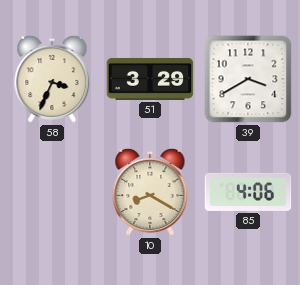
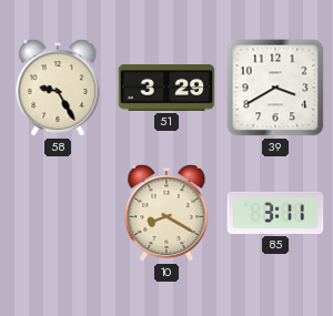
58: 3:34 -> 9:25
85: 4:06 -> 3:11
